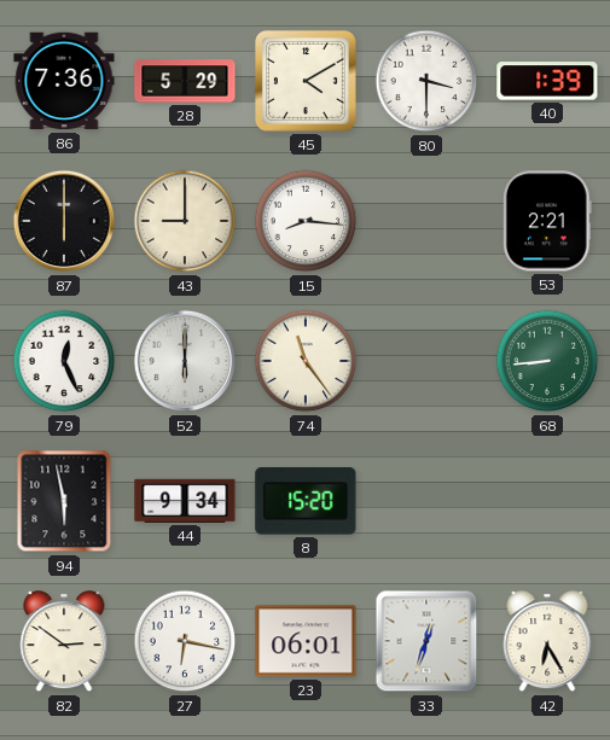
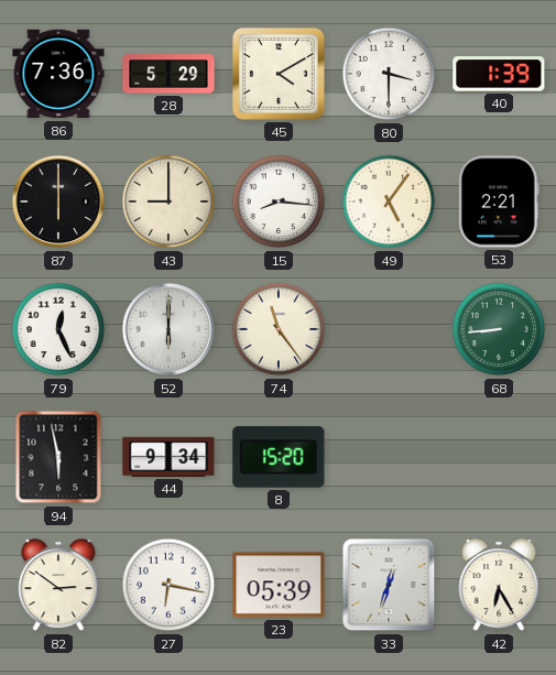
49: none -> 5:06
23: 06:01 -> 05:39
